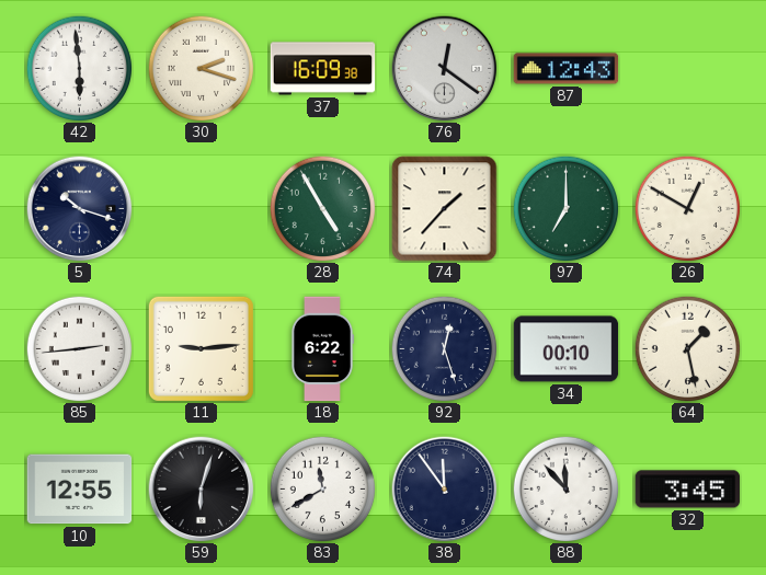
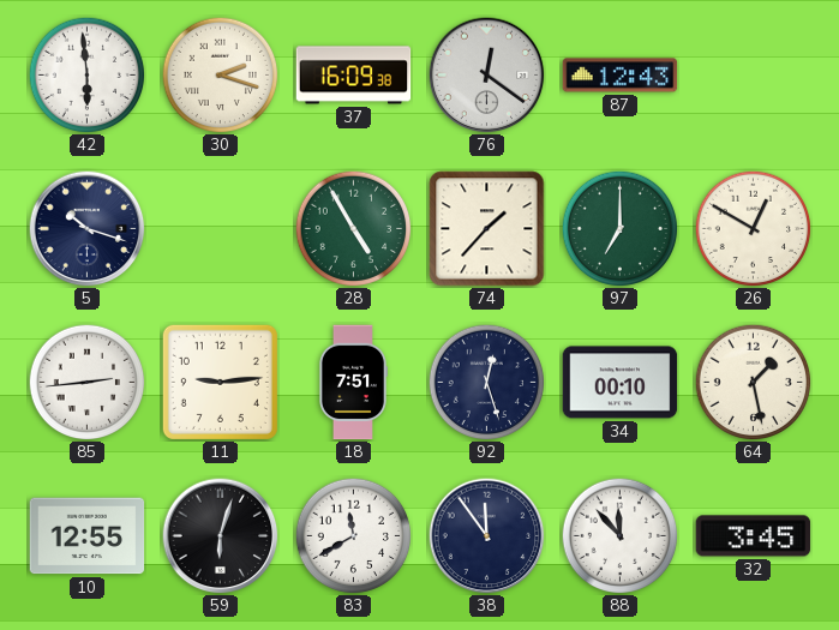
18: 6:22 -> 7:51
